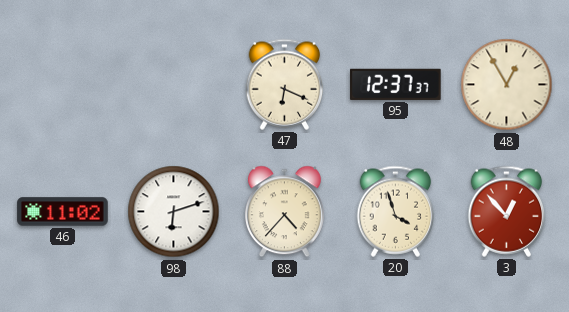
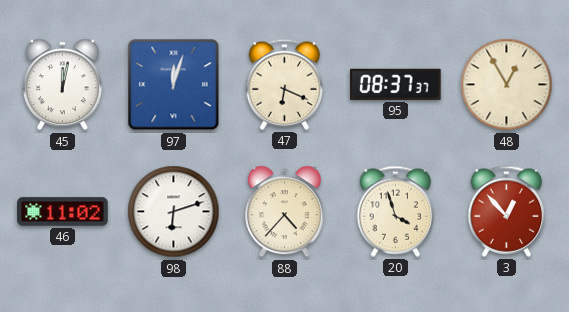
45: none -> 12:02
97: none -> 12:03
95: 12:37 -> 08:37
